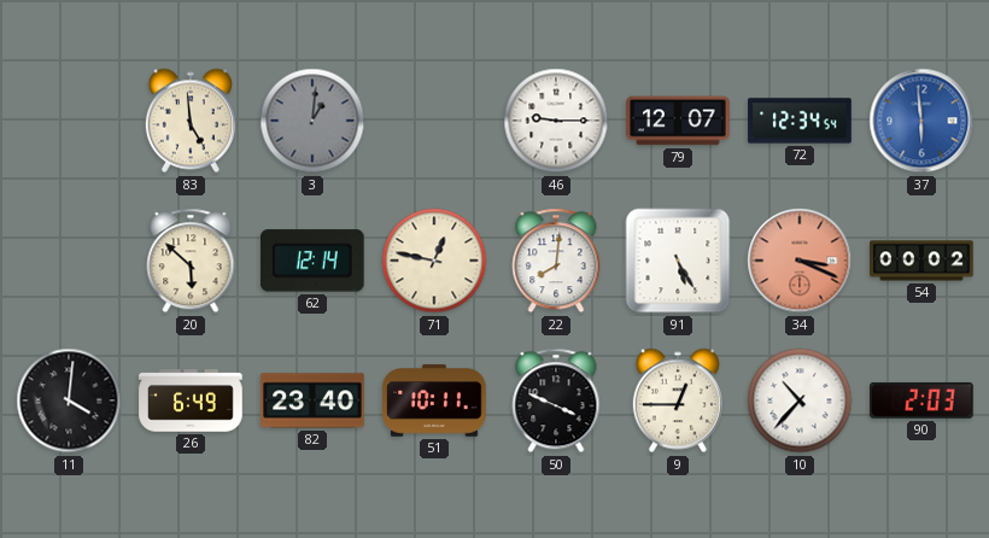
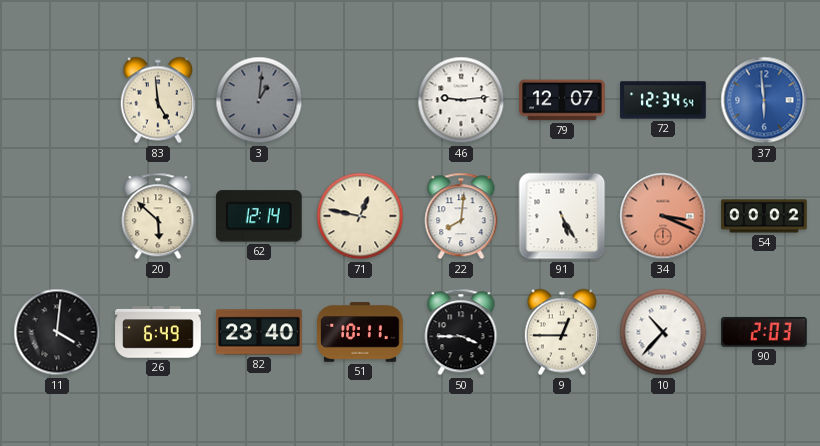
46: 9:15 -> 9:14
50: 3:49 -> 3:45
